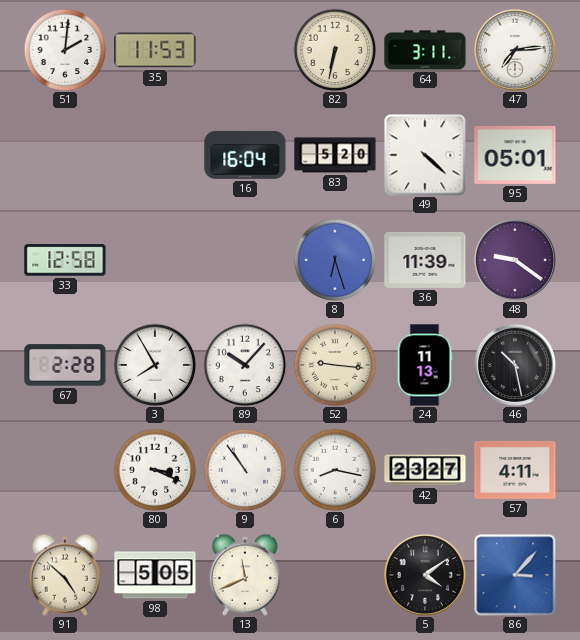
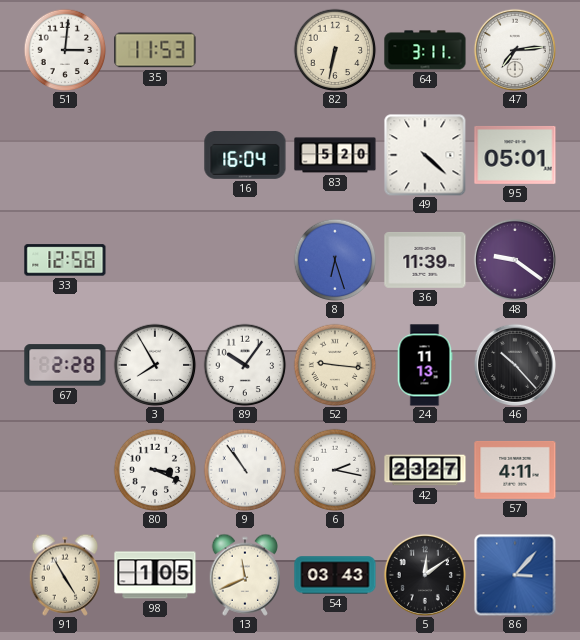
51: 2:01 -> 3:01
89: 10:07 -> 10:06
46: 10:28 -> 10:23
6: 8:17 -> 2:17
91: 4:52 -> 4:55
98: 5:05 -> 1:05
54: none -> 03:43
5: 4:09 -> 12:09
